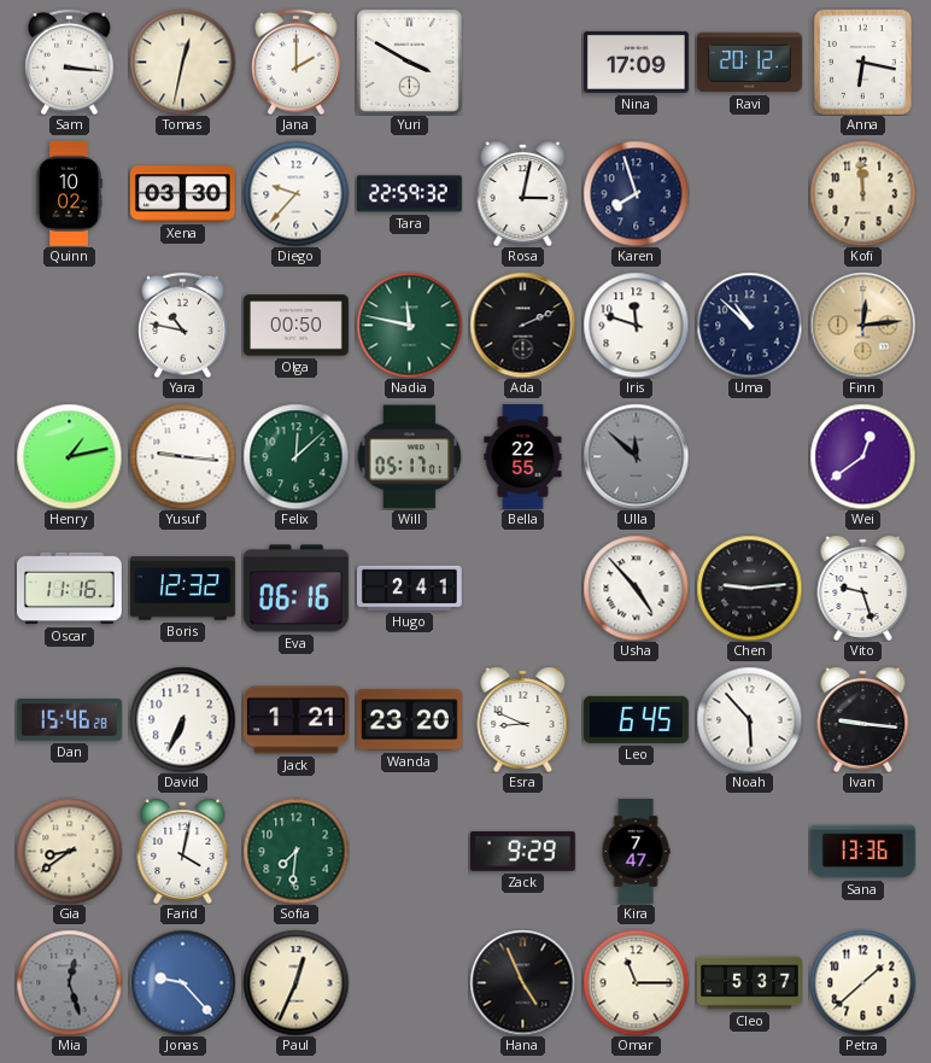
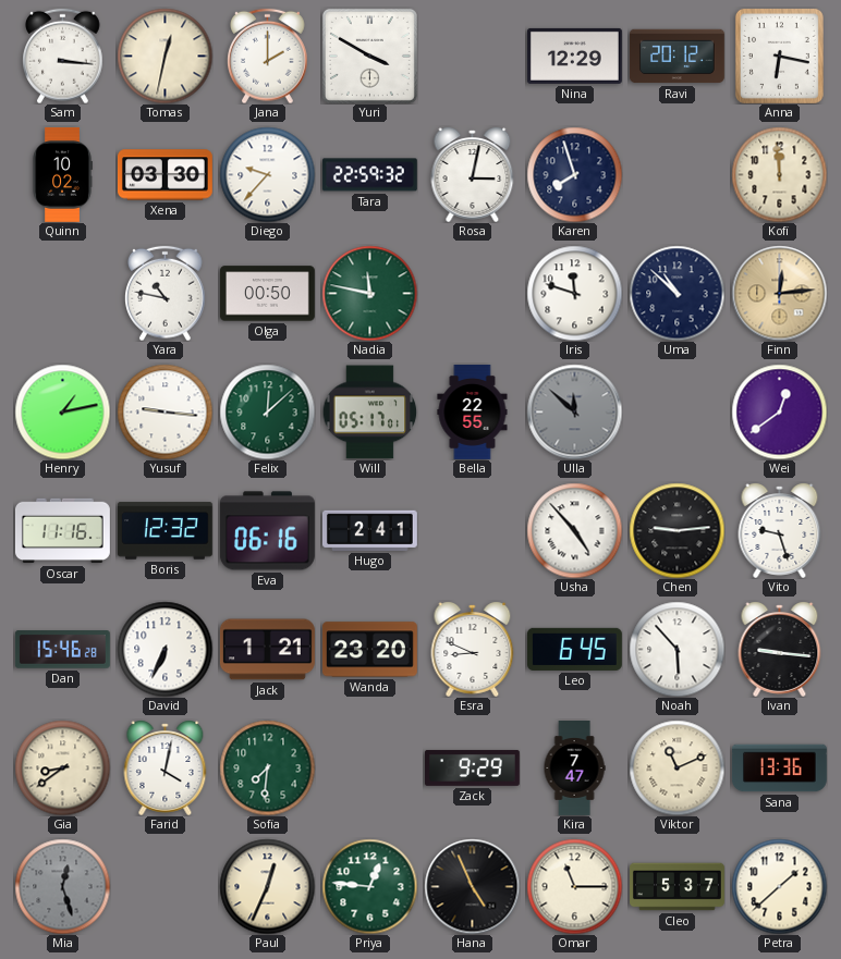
Nina: 17:09 -> 12:29
Ada: 2:11 -> none
Viktor: none -> 11:11
Jonas: 9:23 -> none
Priya: none -> 12:46
